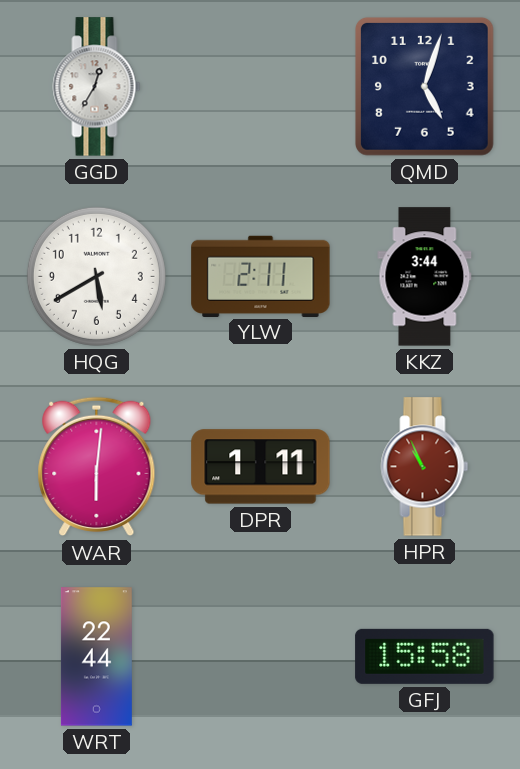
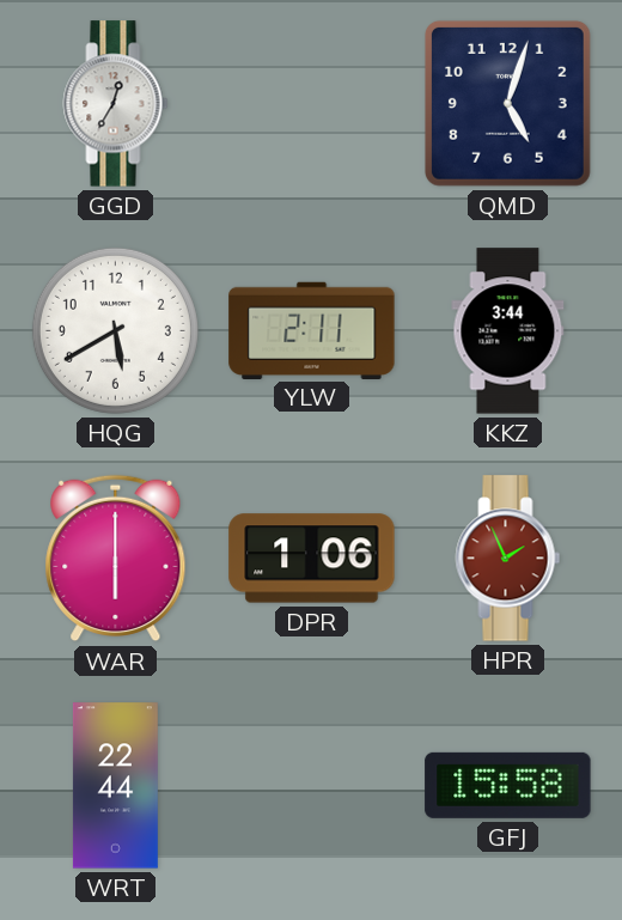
WAR: 6:01 -> 6:00
DPR: 1:11 -> 1:06
HPR: 10:56 -> 1:56
